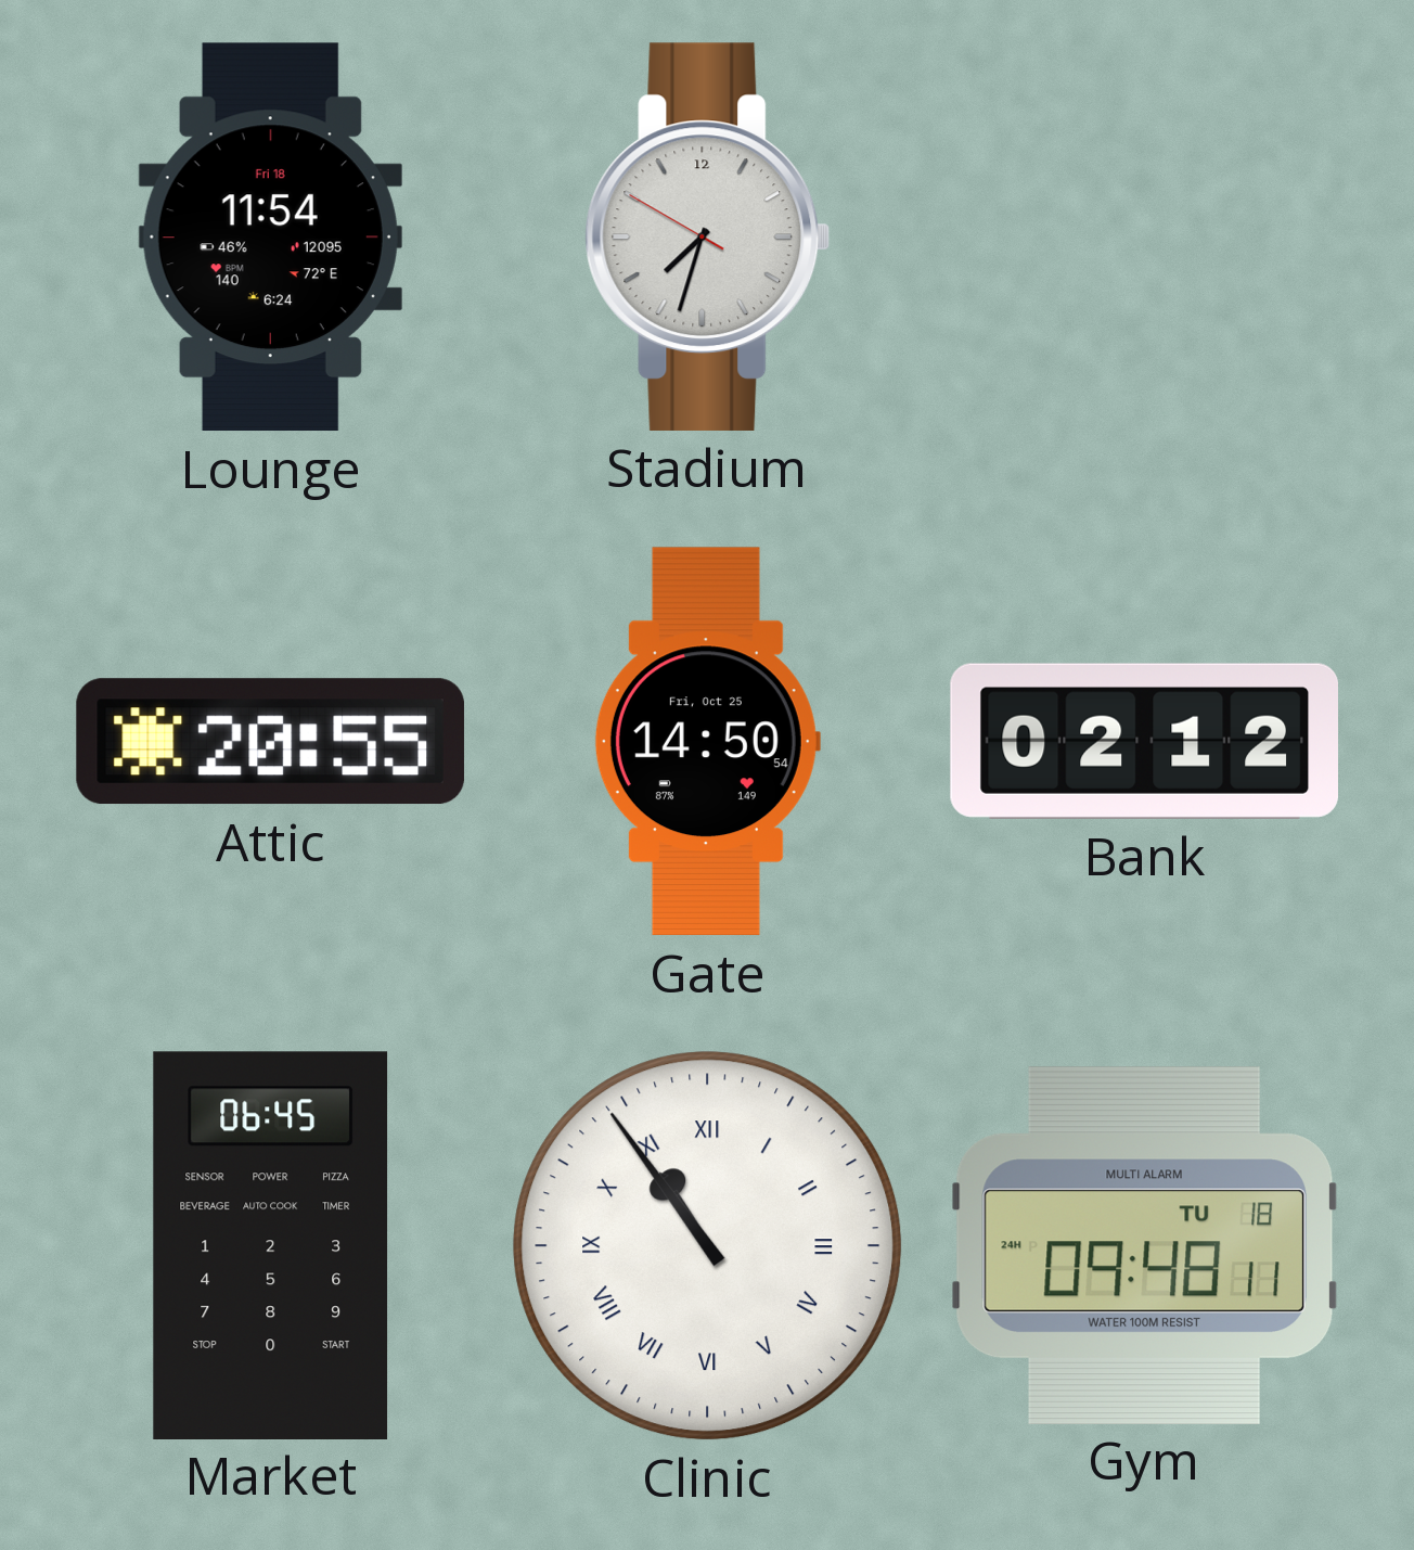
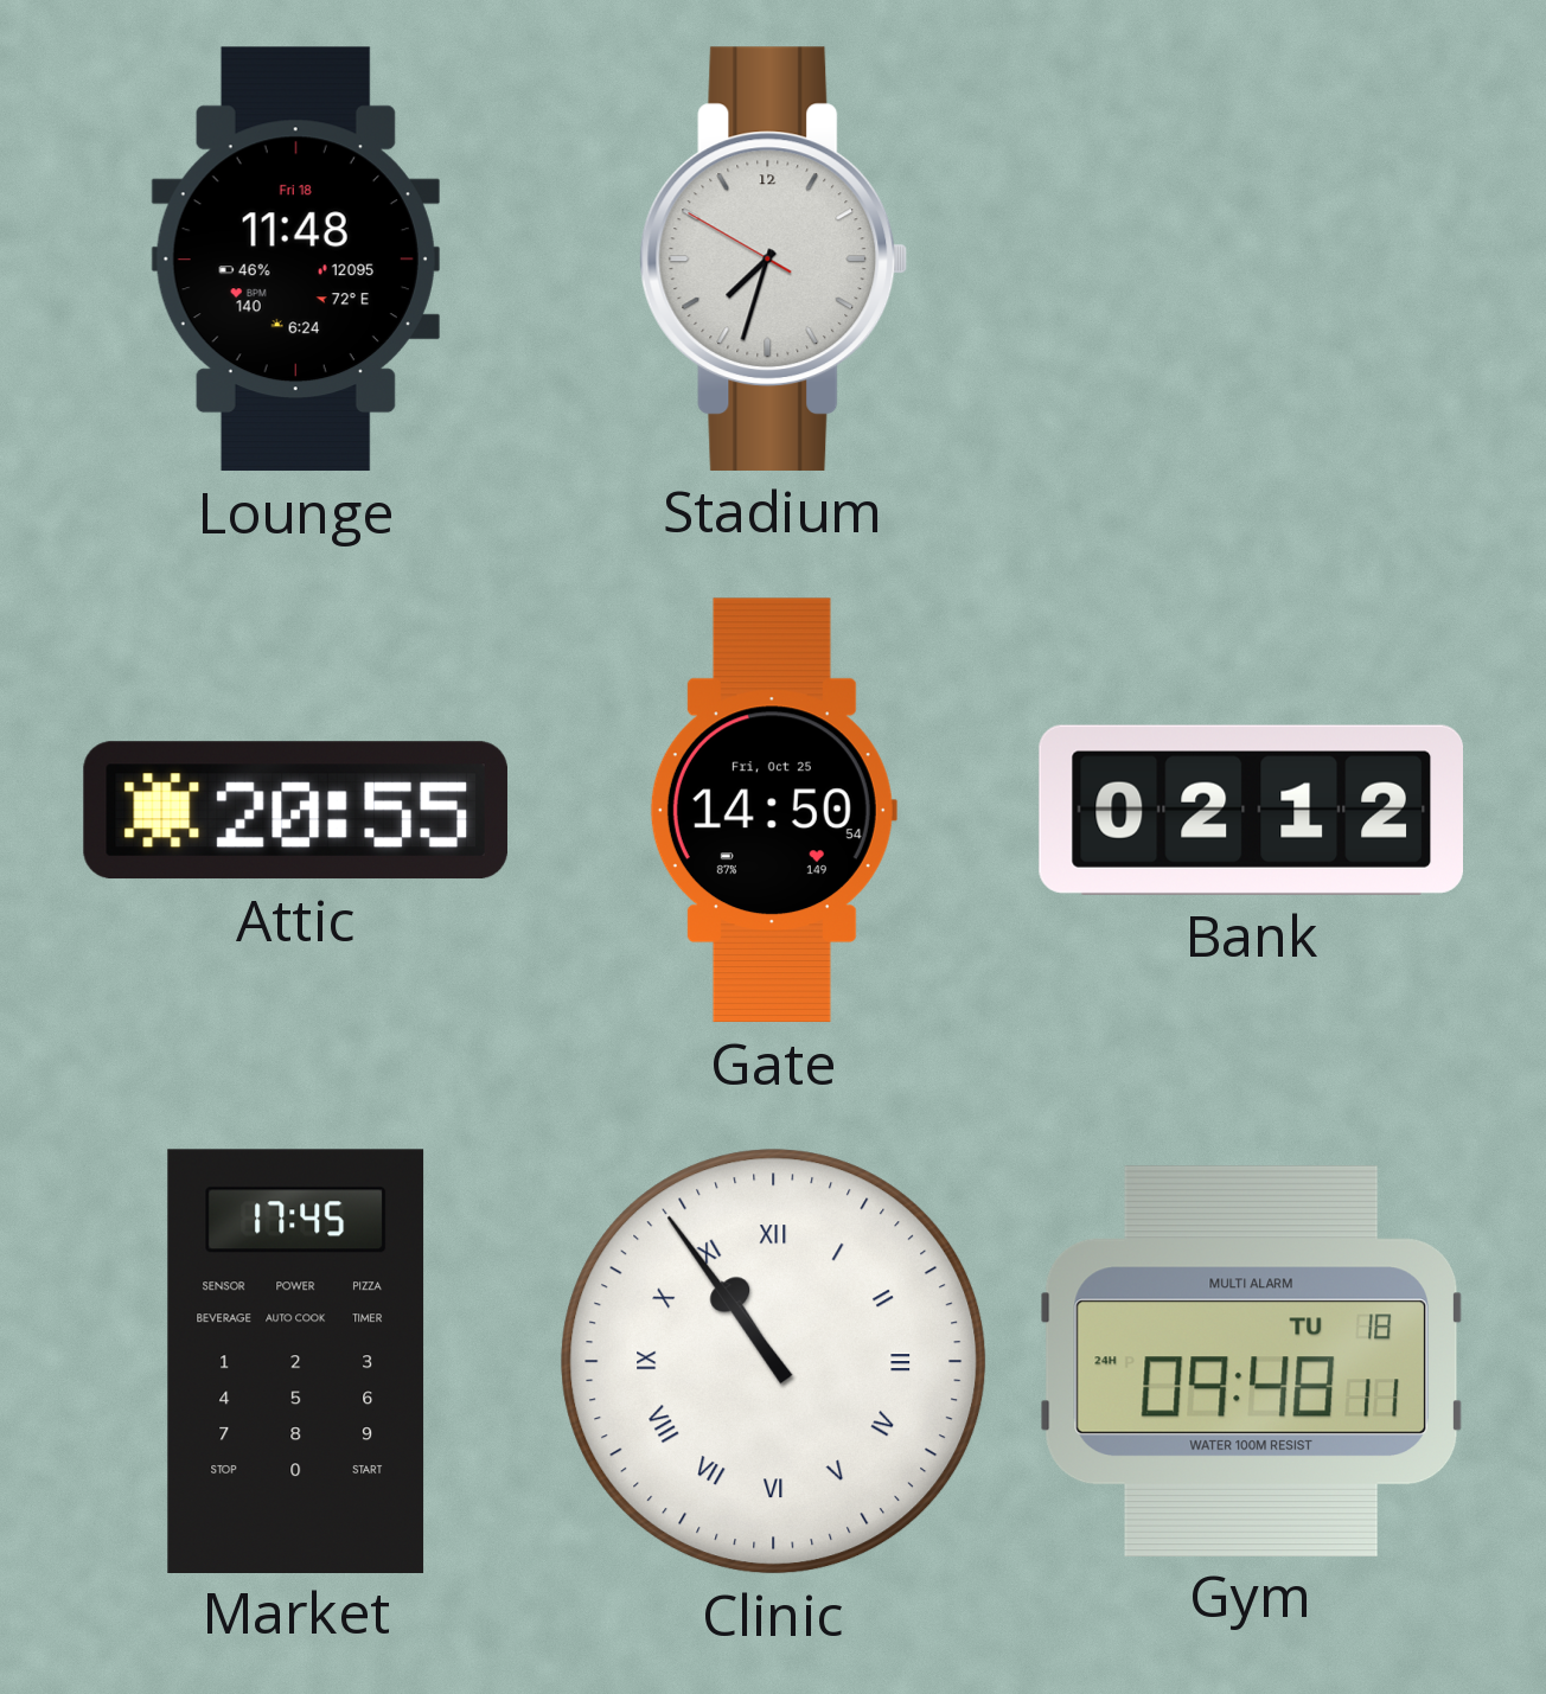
Lounge: 11:54 -> 11:48
Market: 06:45 -> 17:45
